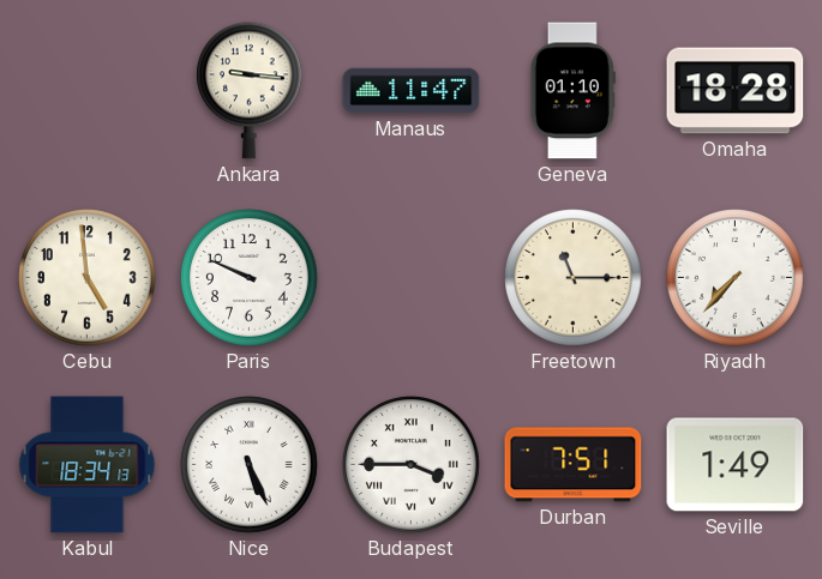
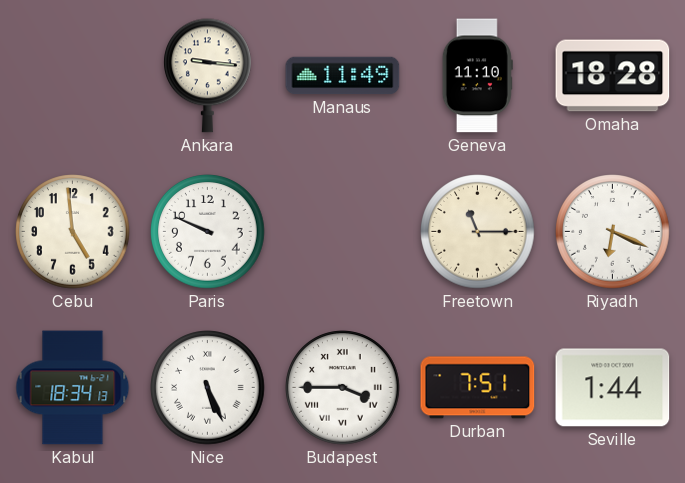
Manaus: 11:47 -> 11:49
Geneva: 01:10 -> 11:10
Riyadh: 7:37 -> 6:19
Seville: 1:49 -> 1:44
